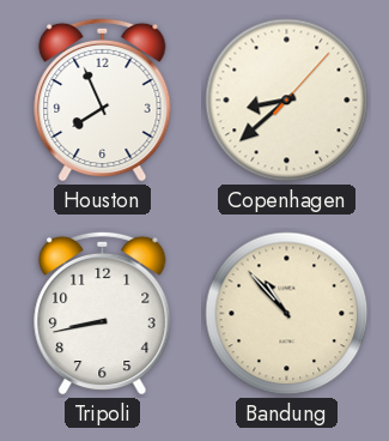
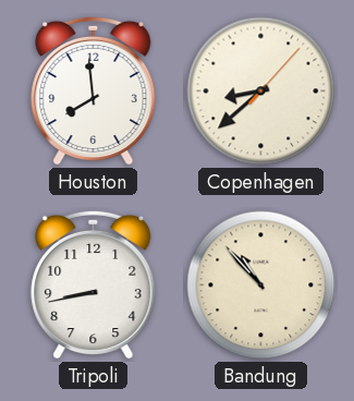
Houston: 7:56 -> 7:59
